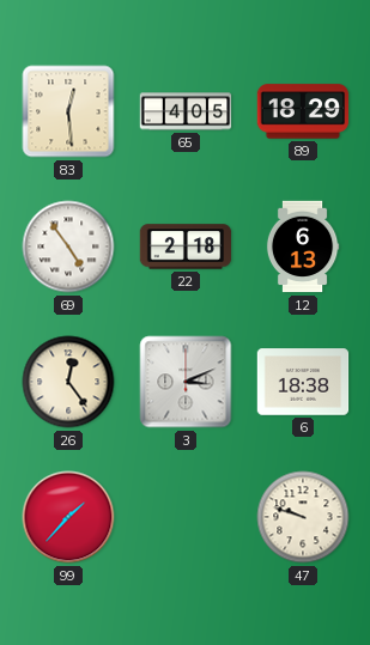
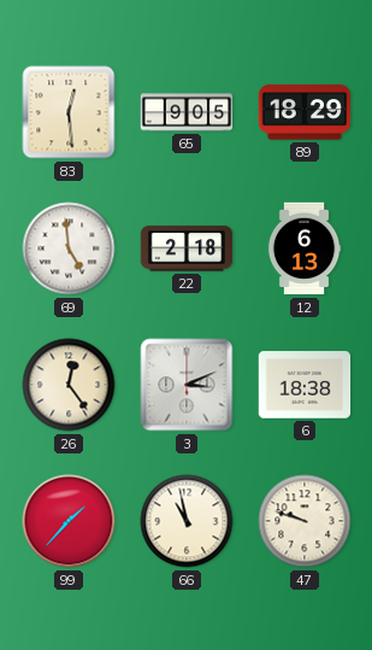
65: 4:05 -> 9:05
69: 4:54 -> 4:59
66: none -> 10:58
